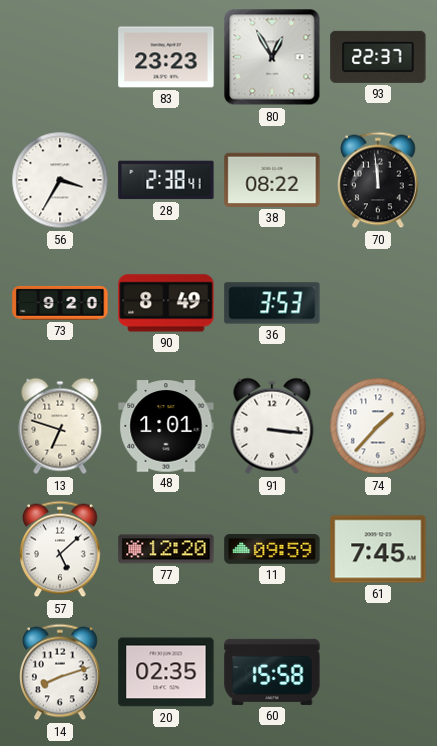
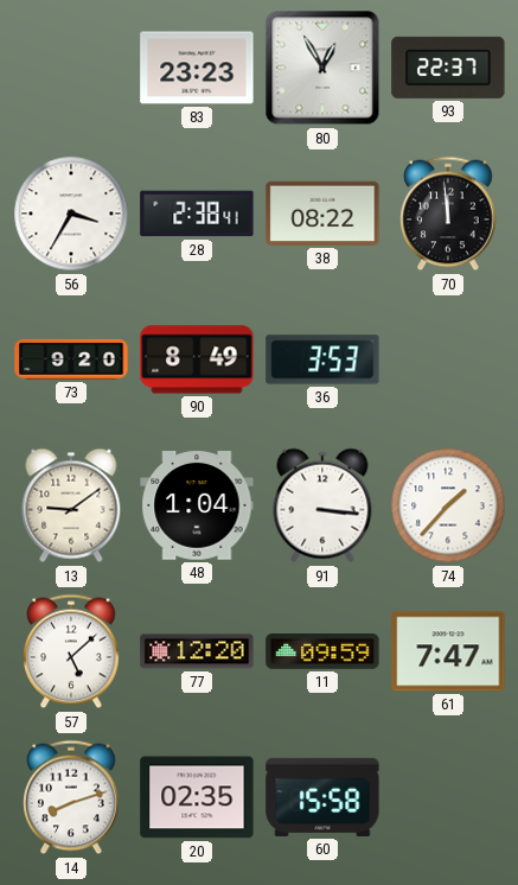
13: 6:48 -> 9:09
48: 1:01 -> 1:04
61: 7:45 -> 7:47
